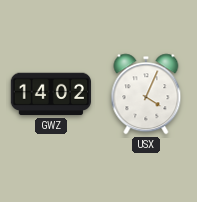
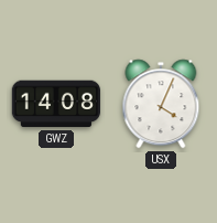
GWZ: 14:02 -> 14:08
